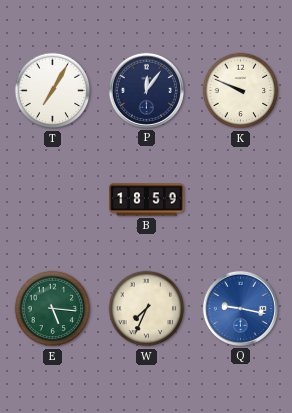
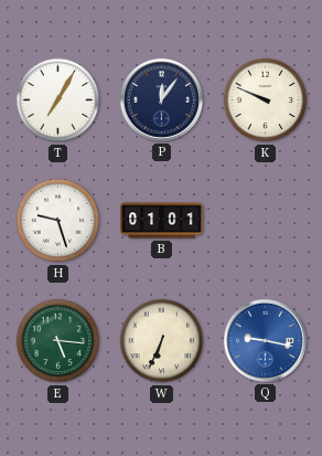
H: none -> 9:27
B: 18:59 -> 01:01
W: 7:34 -> 6:34
